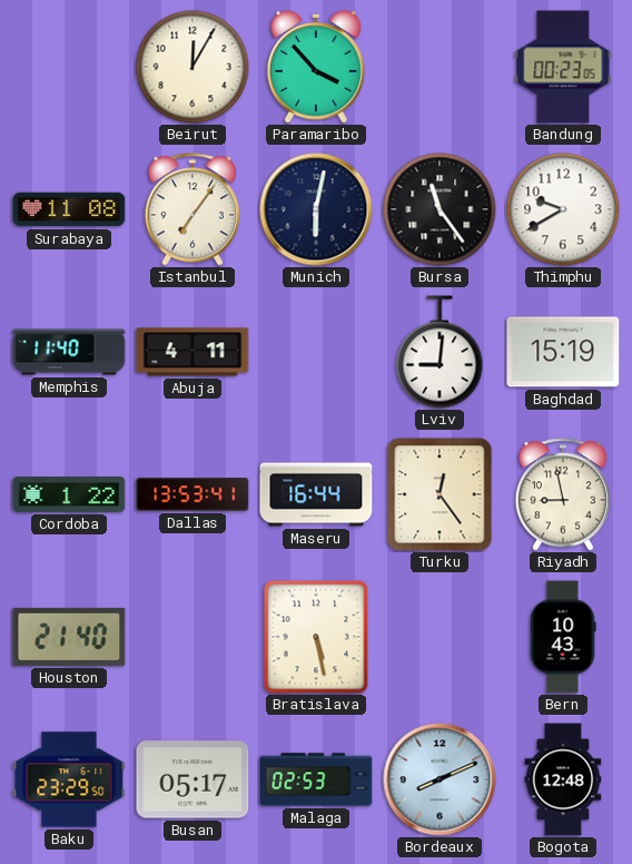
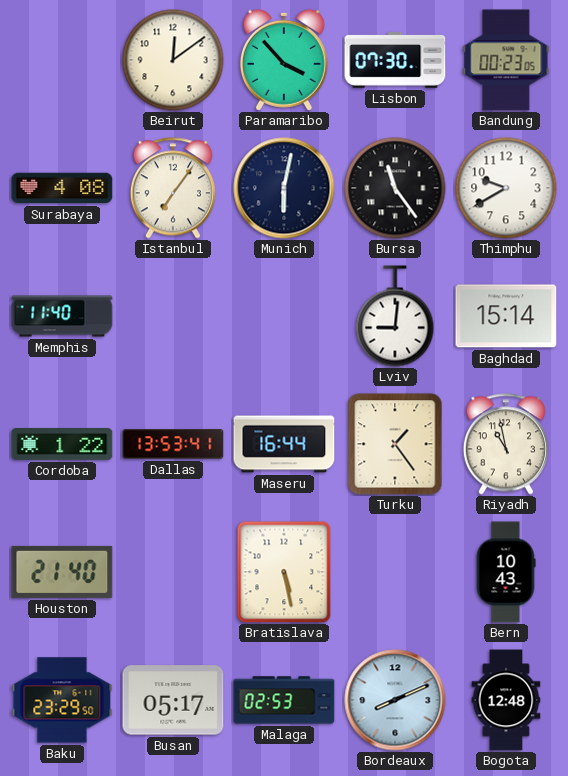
Beirut: 12:05 -> 12:09
Lisbon: none -> 07:30
Surabaya: 11:08 -> 4:08
Abuja: 4:11 -> none
Baghdad: 15:19 -> 15:14
Turku: 12:24 -> 1:24
Riyadh: 8:58 -> 10:58
